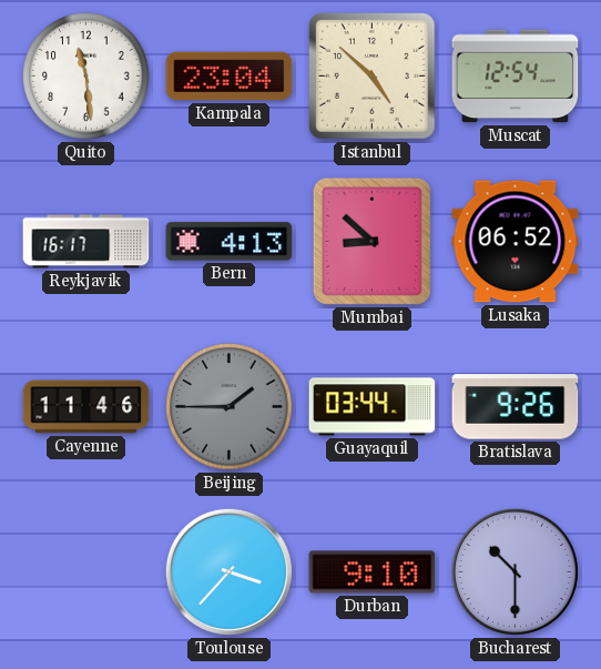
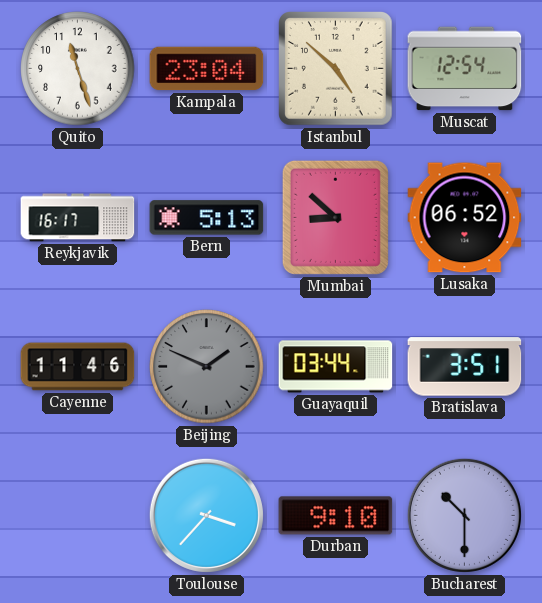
Quito: 11:29 -> 11:27
Bern: 4:13 -> 5:13
Beijing: 1:45 -> 1:49
Bratislava: 9:26 -> 3:51
